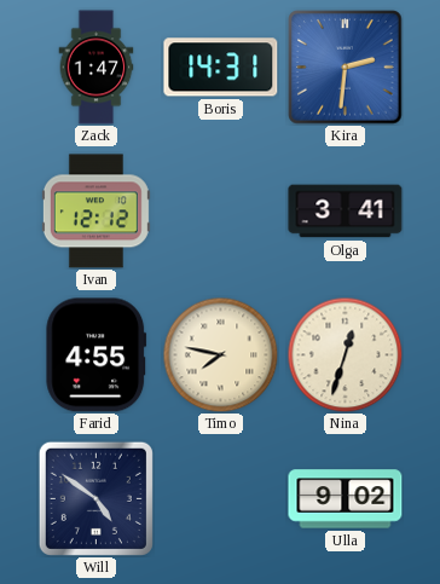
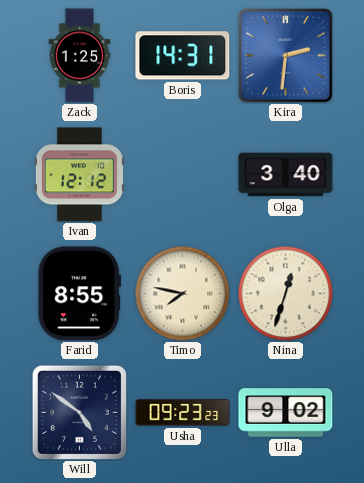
Zack: 1:47 -> 1:25
Olga: 3:41 -> 3:40
Farid: 4:55 -> 8:55
Usha: none -> 09:23
